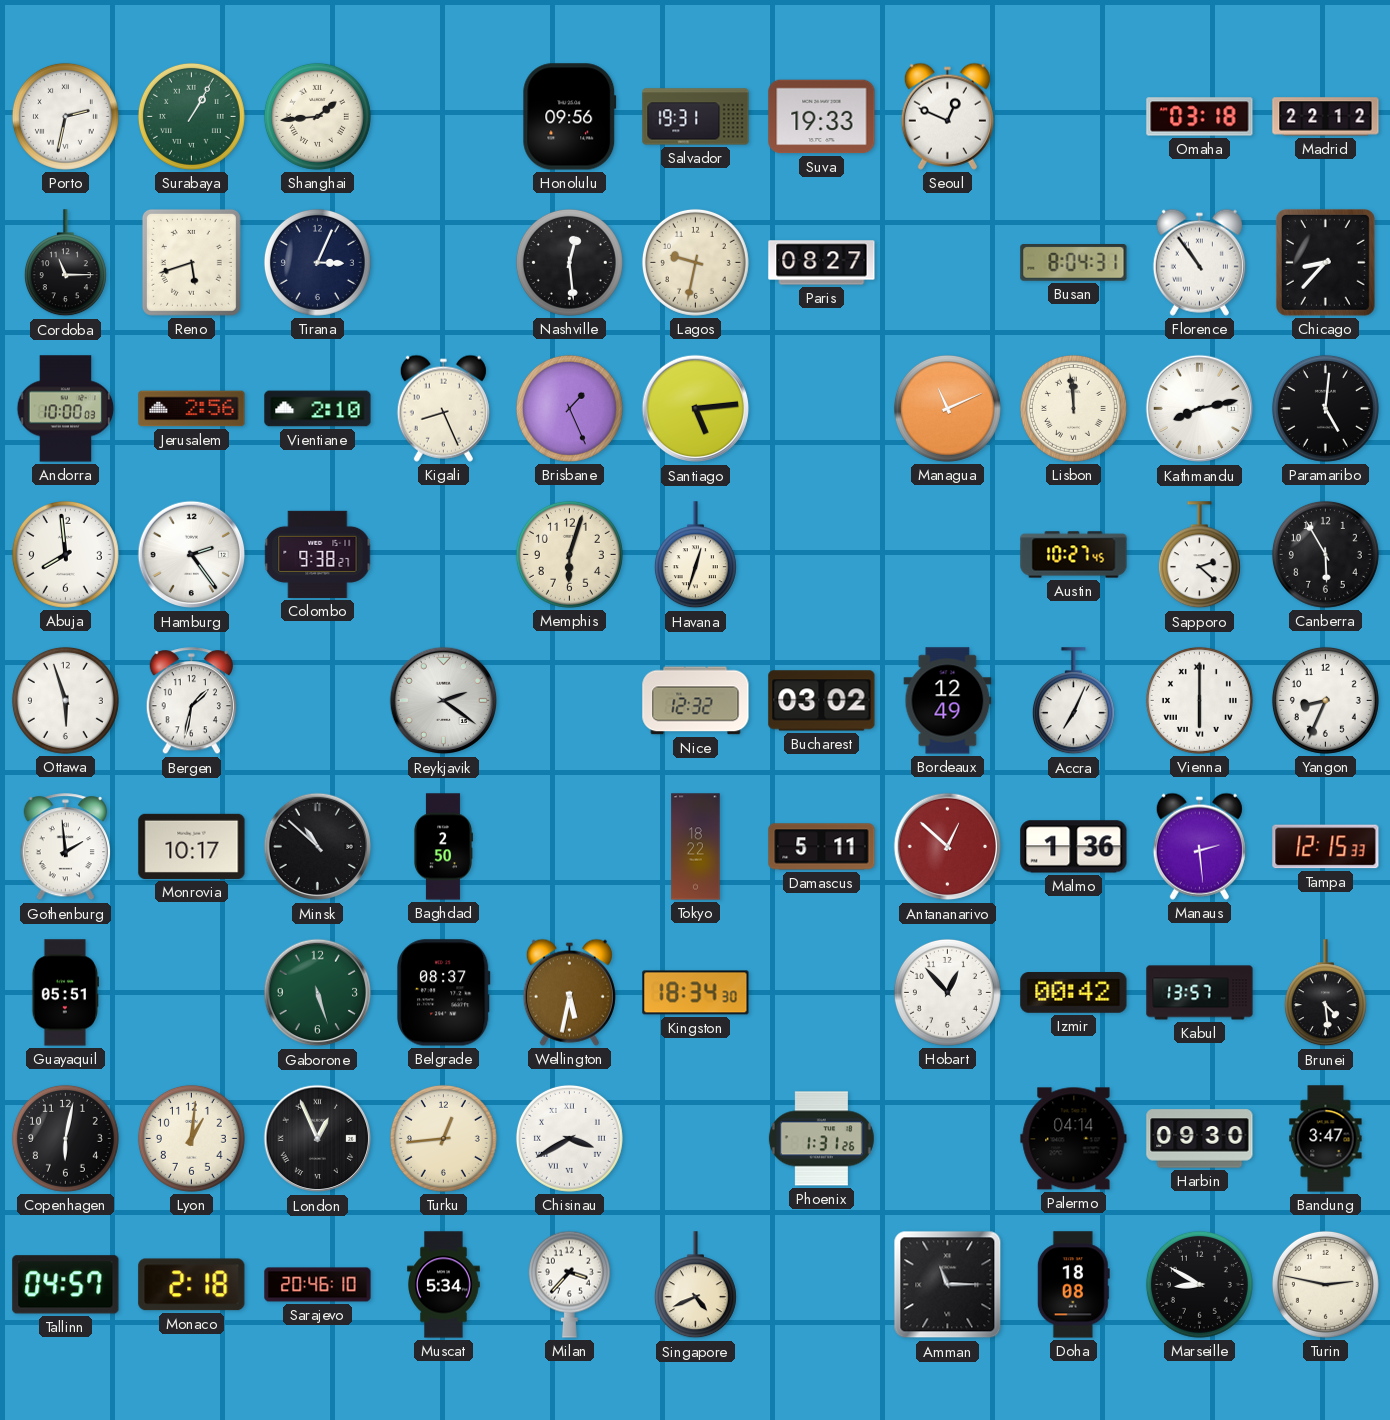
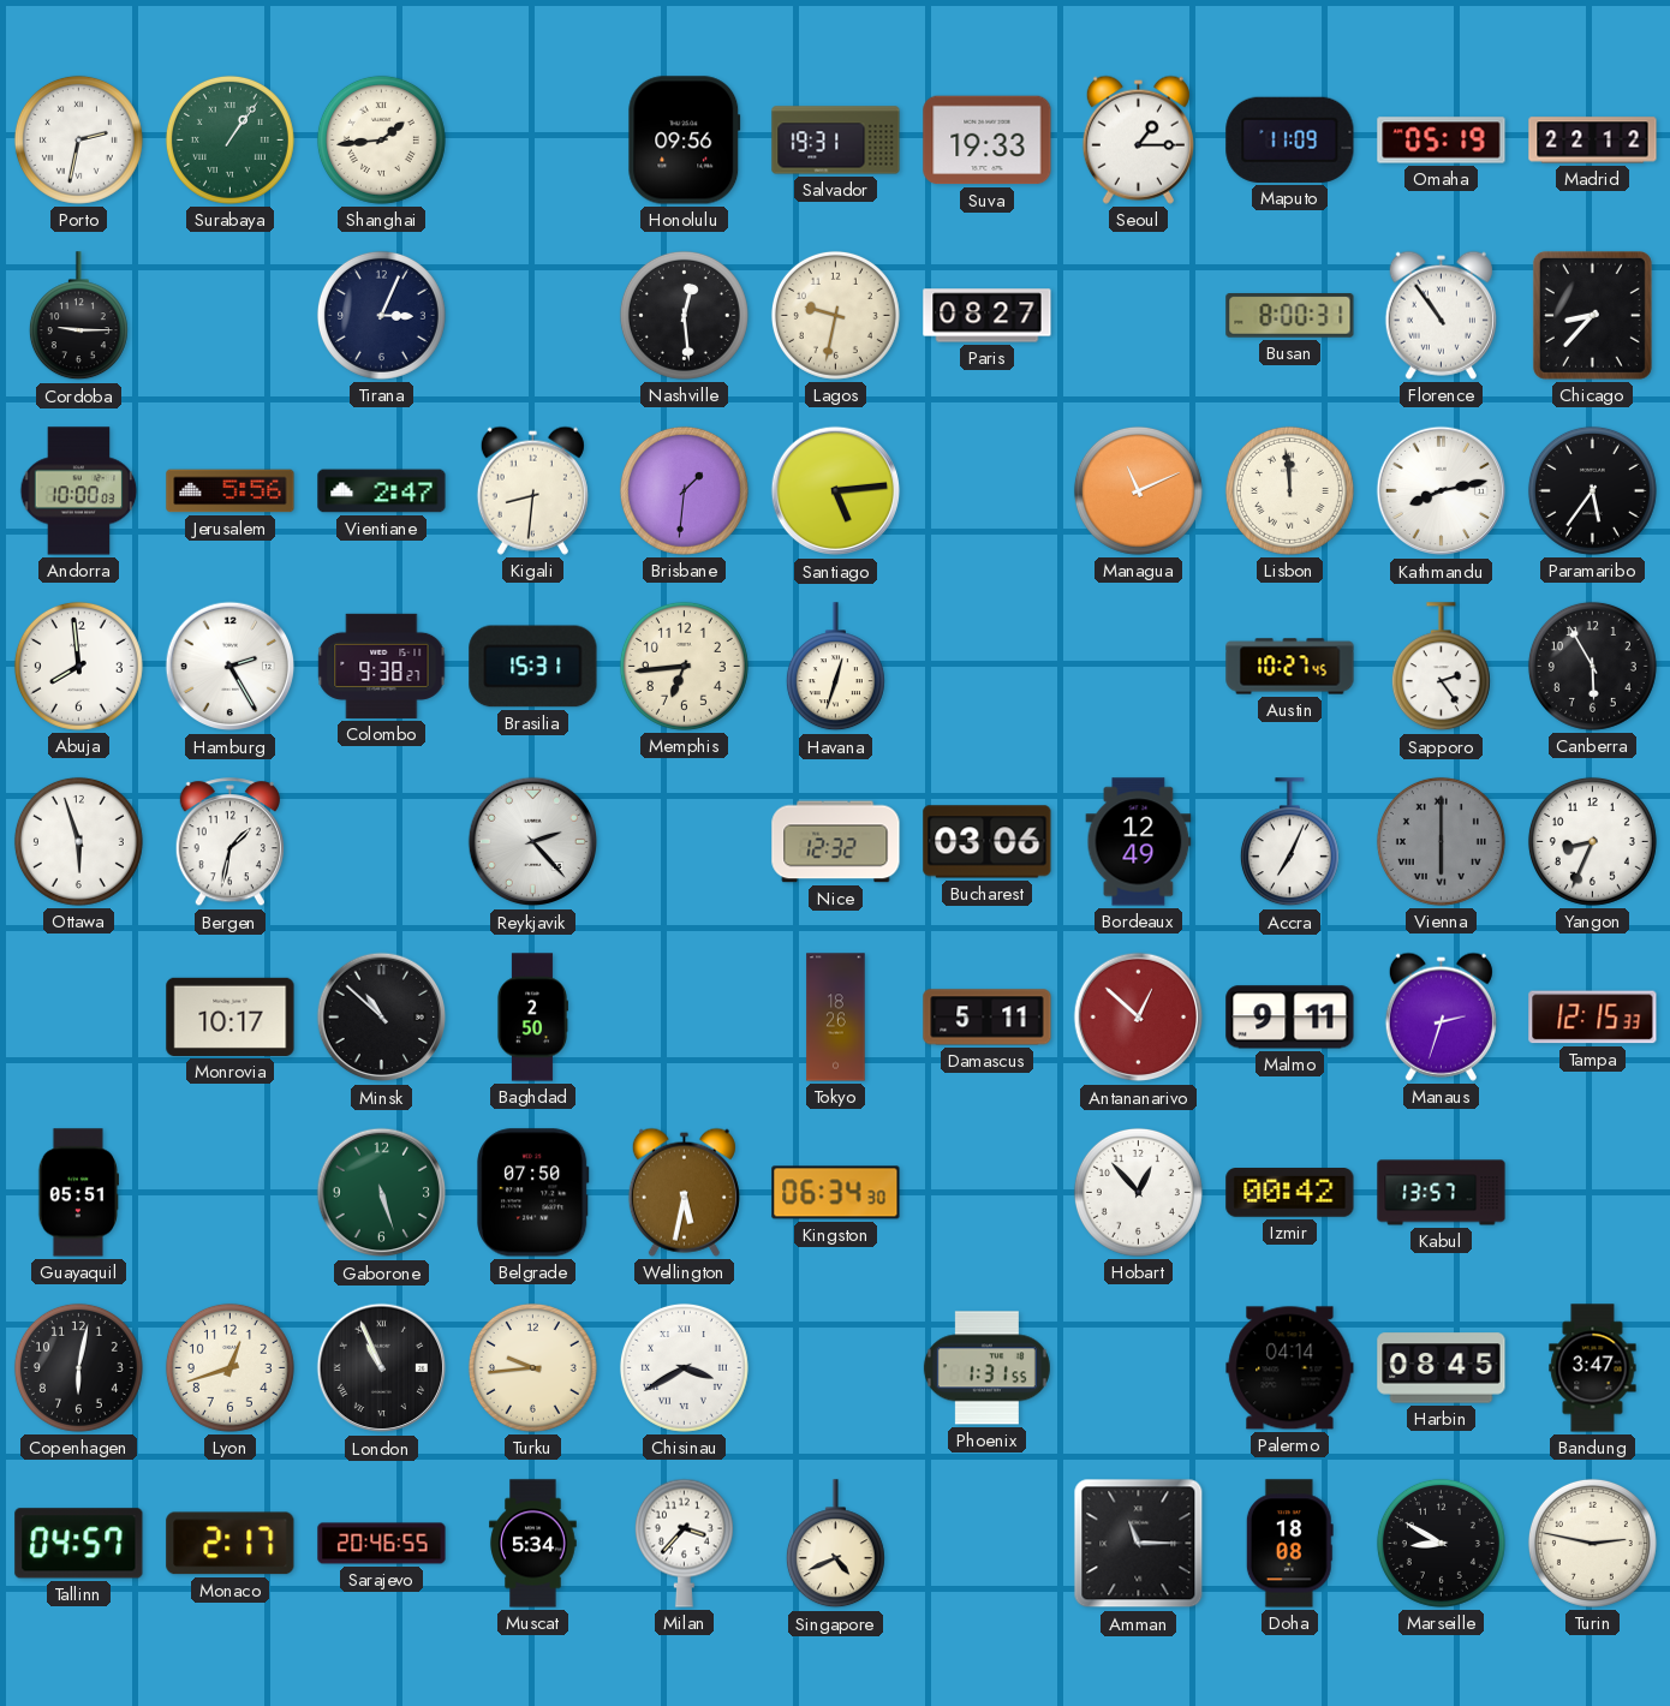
Surabaya: 1:05 -> 1:06
Seoul: 12:49 -> 1:15
Maputo: none -> 11:09
Omaha: 03:18 -> 05:19
Cordoba: 11:15 -> 9:15
Reno: 5:42 -> none
Busan: 8:04 -> 8:00
Jerusalem: 2:56 -> 5:56
Vientiane: 2:10 -> 2:47
Kigali: 8:26 -> 8:31
Brisbane: 1:26 -> 1:31
Paramaribo: 5:01 -> 5:36
Hamburg: 2:24 -> 2:25
Brasilia: none -> 15:31
Memphis: 6:03 -> 6:44
Sapporo: 2:22 -> 2:24
Reykjavik: 2:21 -> 2:23
Bucharest: 03:02 -> 03:06
Vienna dial: white -> grey
Gothenburg: 1:59 -> none
Tokyo: 18:22 -> 18:26
Malmo: 1:36 -> 9:11
Manaus: 2:29 -> 2:33
Belgrade: 08:37 -> 07:50
Kingston: 18:34 -> 06:34
Brunei: 4:29 -> none
Lyon: 1:01 -> 12:42
London: 12:56 -> 10:56
Turku: 12:44 -> 9:44
Phoenix: 1:31:26 -> 1:31:55
Harbin: 09:30 -> 08:45
Monaco: 2:18 -> 2:17
Sarajevo: 20:46:10 -> 20:46:55
